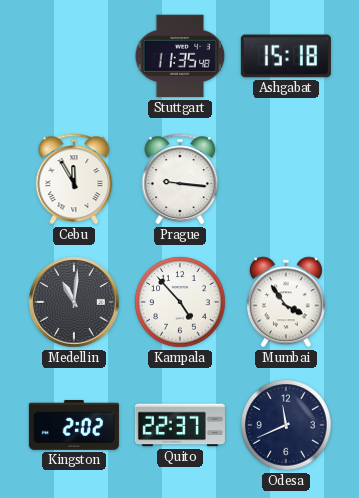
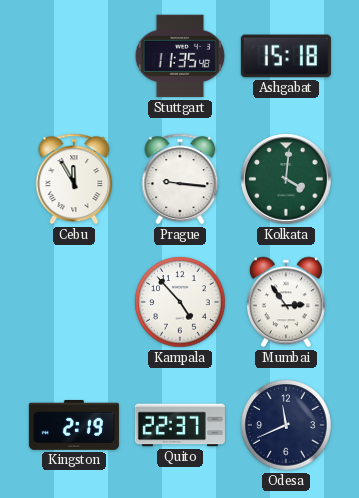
Kolkata: none -> 4:01
Medellin: 11:01 -> none
Mumbai: 3:54 -> 2:54
Kingston: 2:02 -> 2:19
